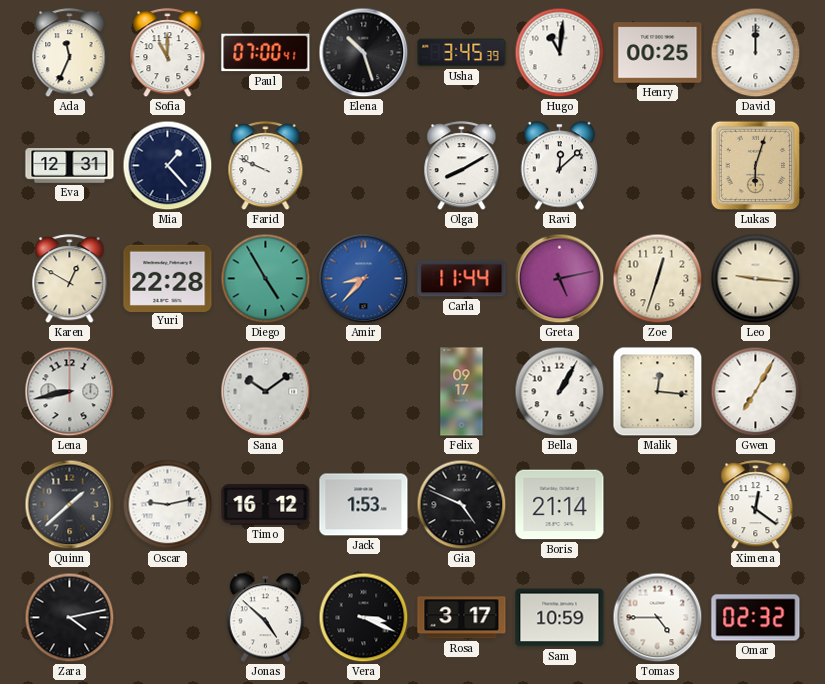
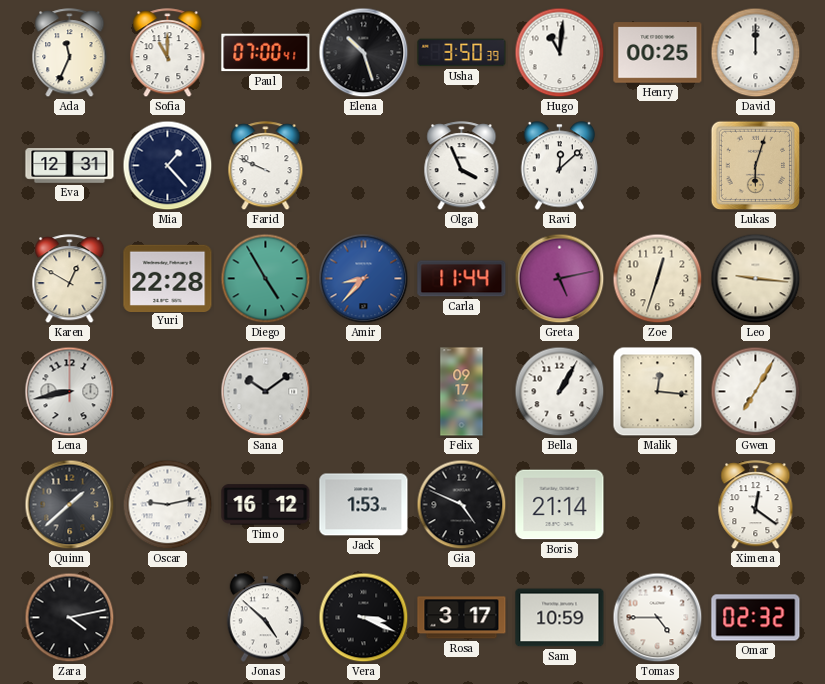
Usha: 3:45 -> 3:50
Olga: 8:10 -> 3:56
